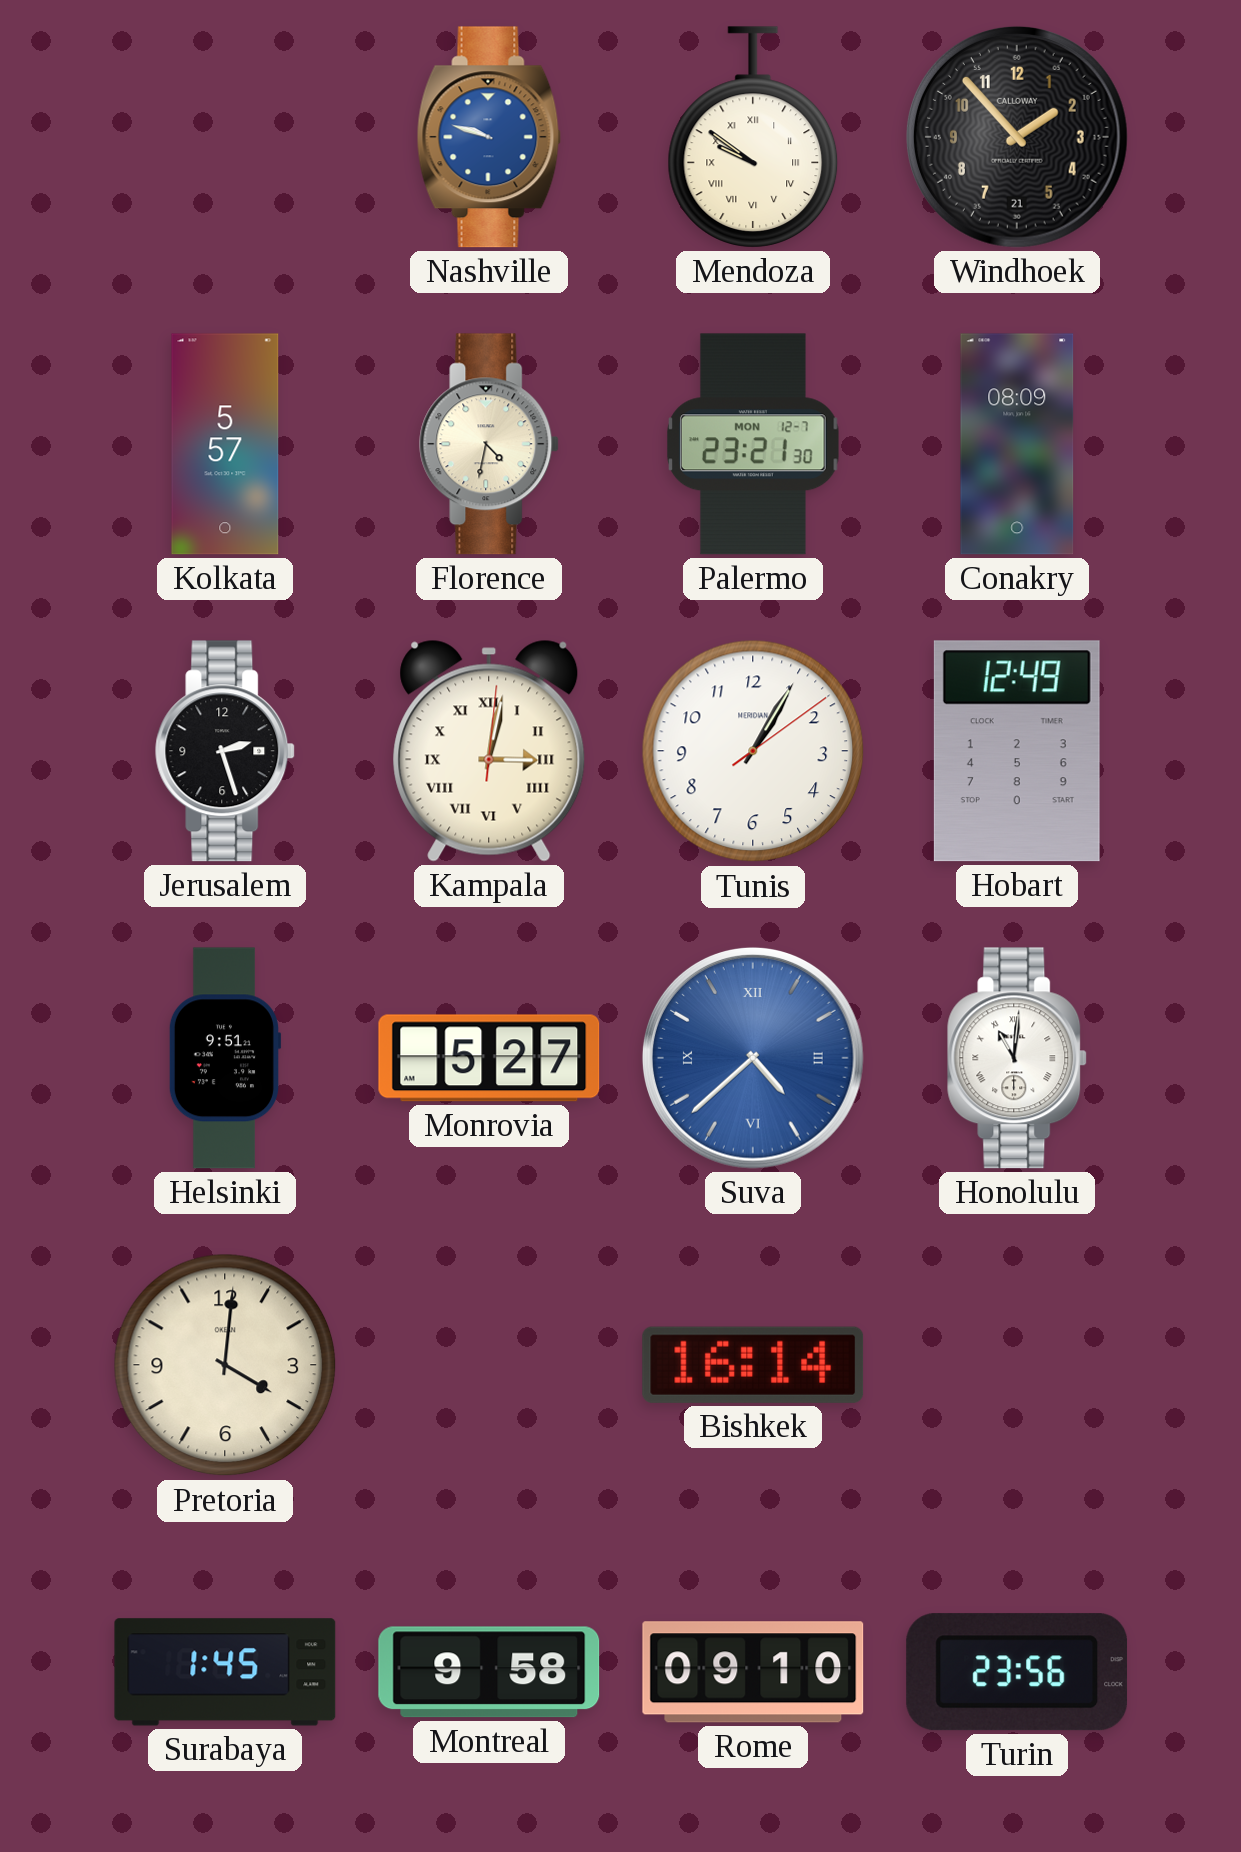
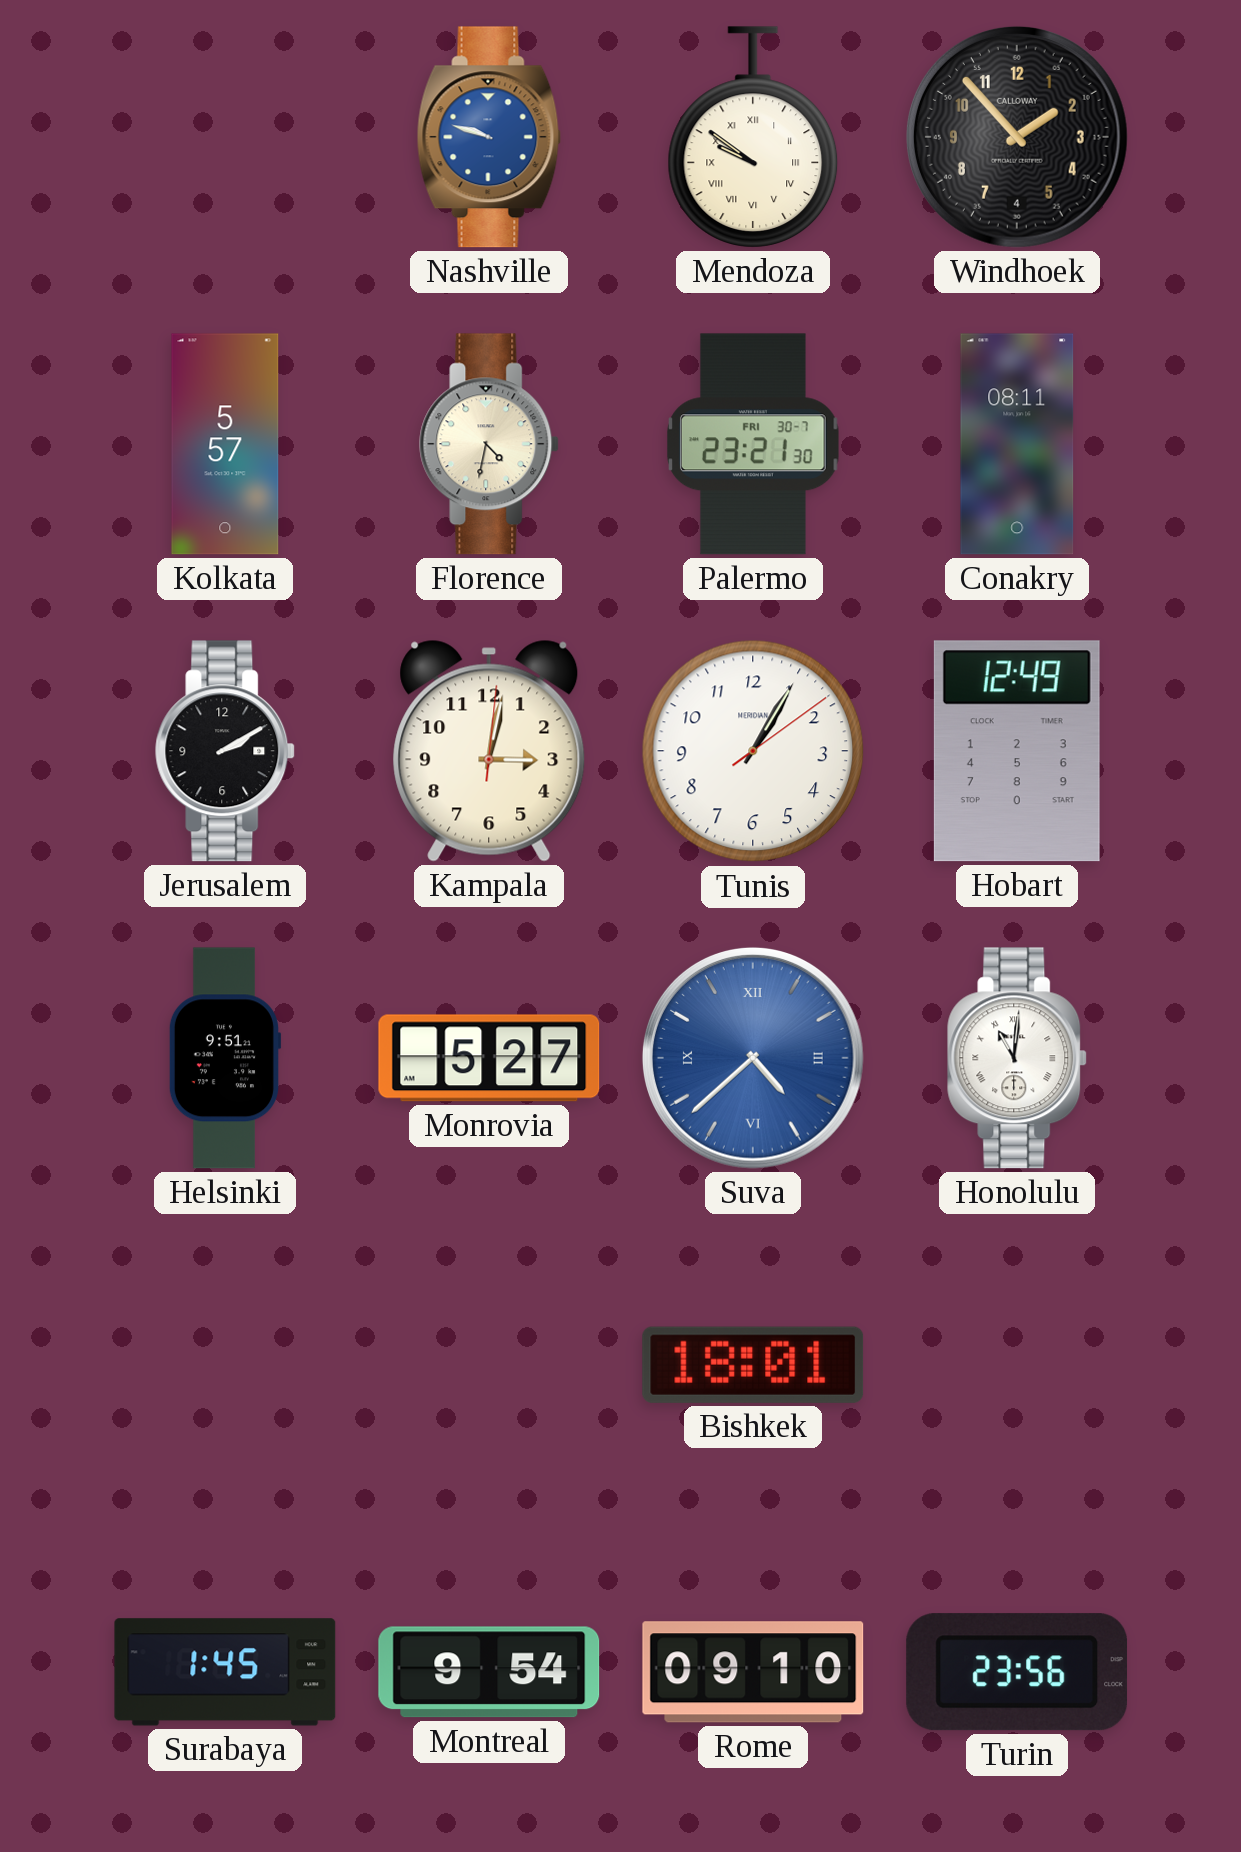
Windhoek date: 21 -> 4
Palermo date: MON 12-7 -> FRI 30-7
Conakry: 08:09 -> 08:11
Jerusalem: 2:27 -> 2:10
Kampala numerals: Roman -> Arabic
Pretoria: 4:01 -> none
Bishkek: 16:14 -> 18:01
Montreal: 9:58 -> 9:54
